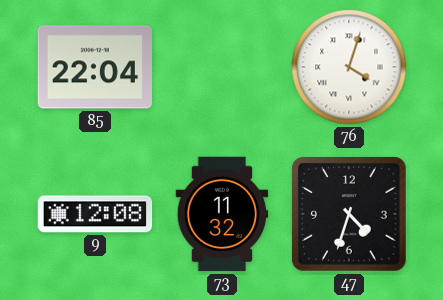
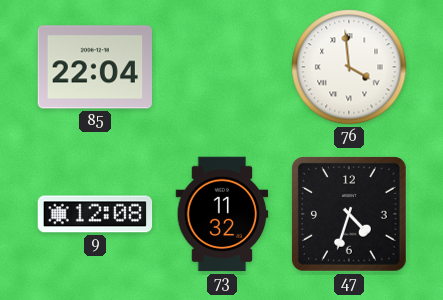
76: 4:03 -> 3:59
